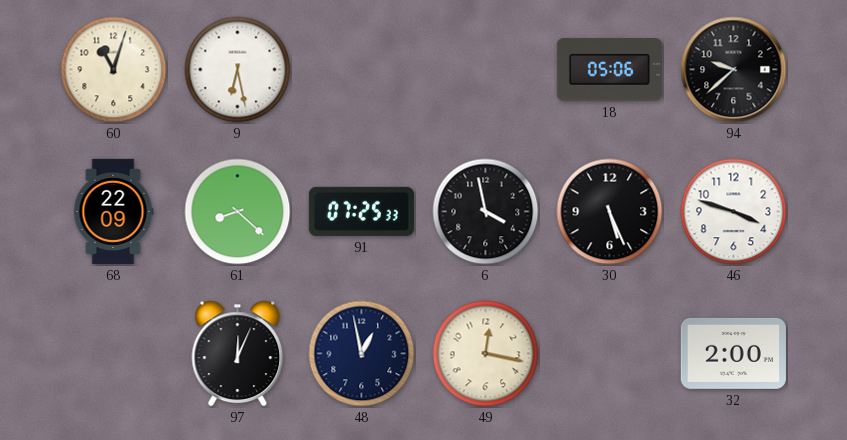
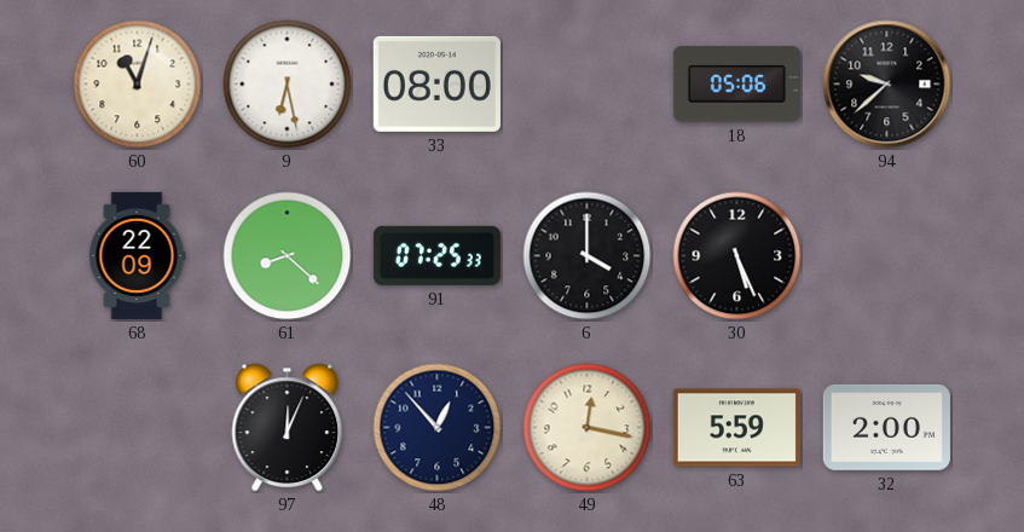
33: none -> 08:00
6: 3:58 -> 4:00
46: 3:48 -> none
48: 12:58 -> 12:53
63: none -> 5:59
